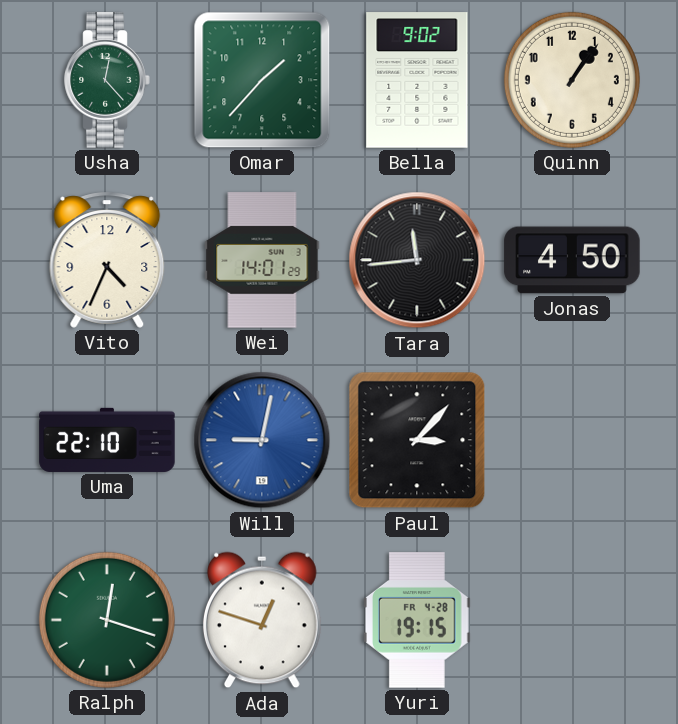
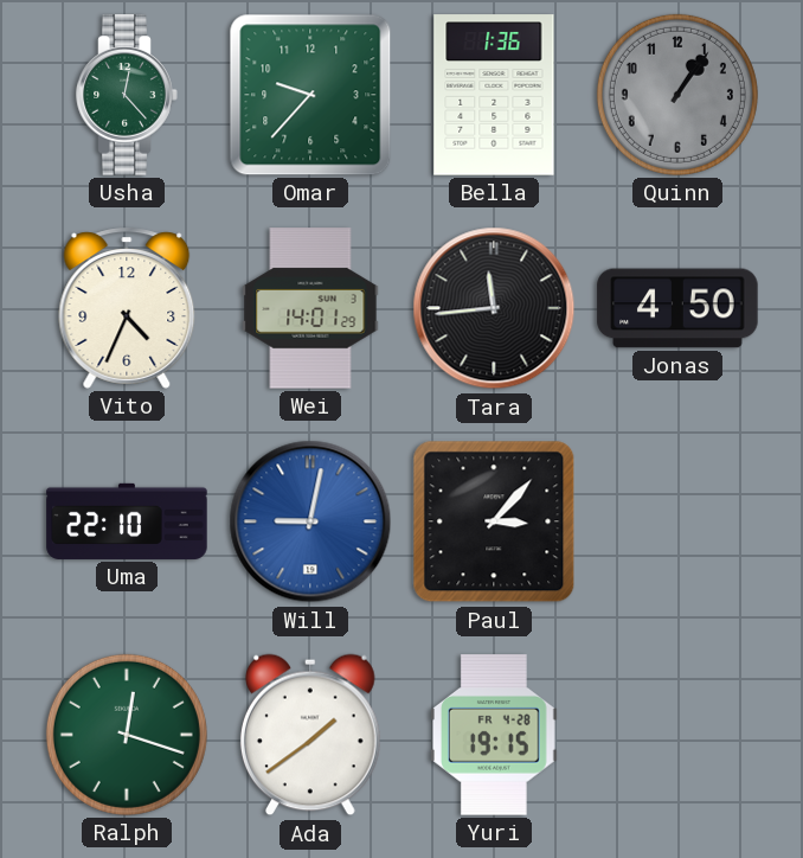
Omar: 1:37 -> 9:37
Bella: 9:02 -> 1:36
Quinn dial: cream -> grey
Ada: 12:48 -> 1:39
